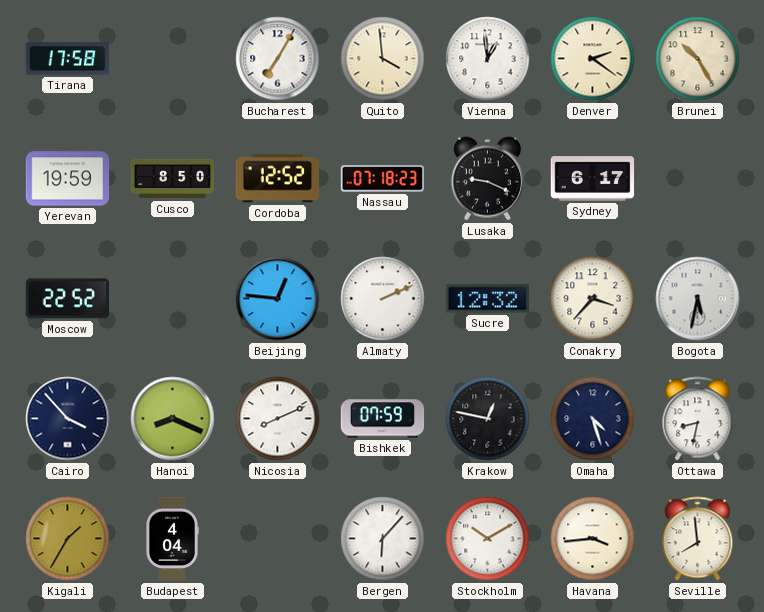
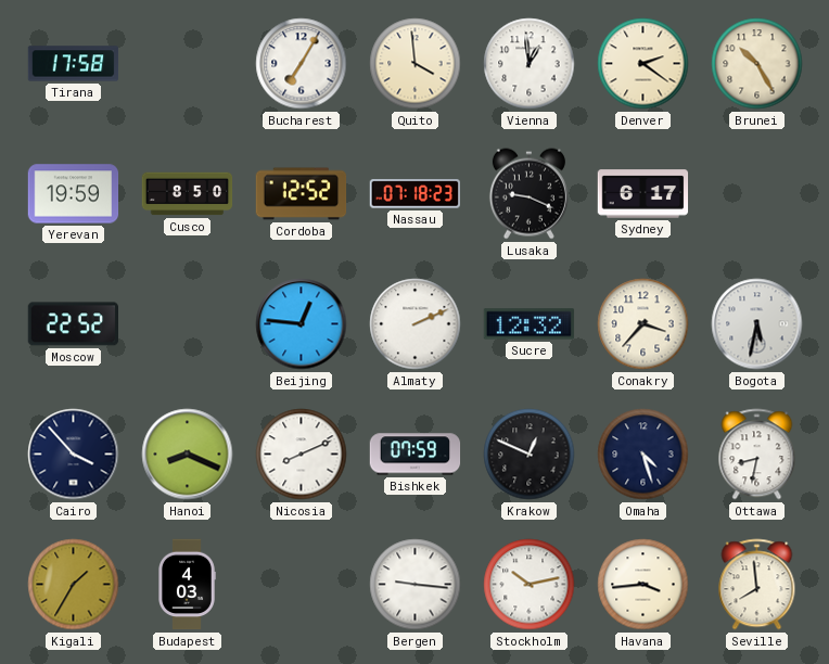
Krakow: 12:47 -> 12:49
Budapest: 4:04 -> 4:03
Bergen: 6:07 -> 9:16
Stockholm: 10:10 -> 10:13
